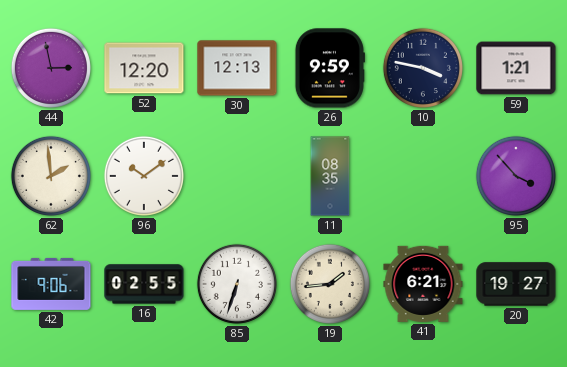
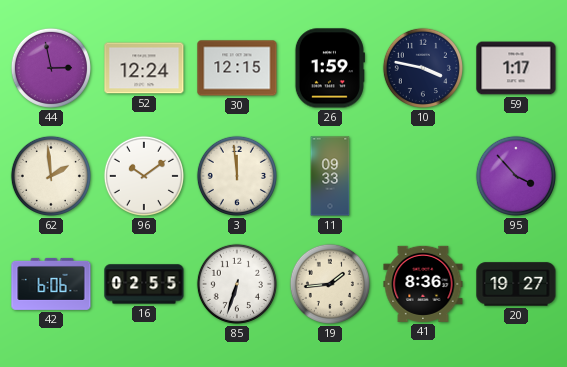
52: 12:20 -> 12:24
30: 12:13 -> 12:15
26: 9:59 -> 1:59
59: 1:21 -> 1:17
3: none -> 11:59
11: 08:35 -> 09:33
42: 9:06 -> 6:06
41: 6:21 -> 8:36
